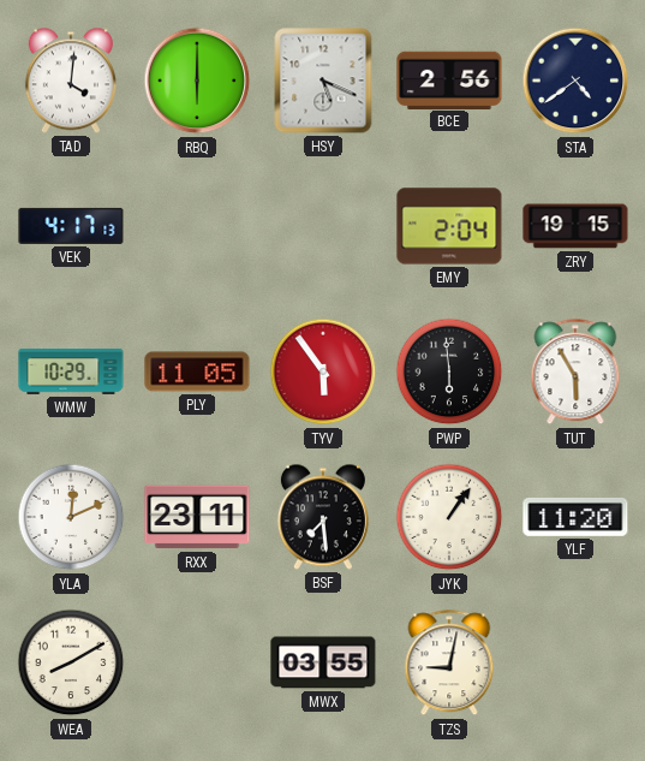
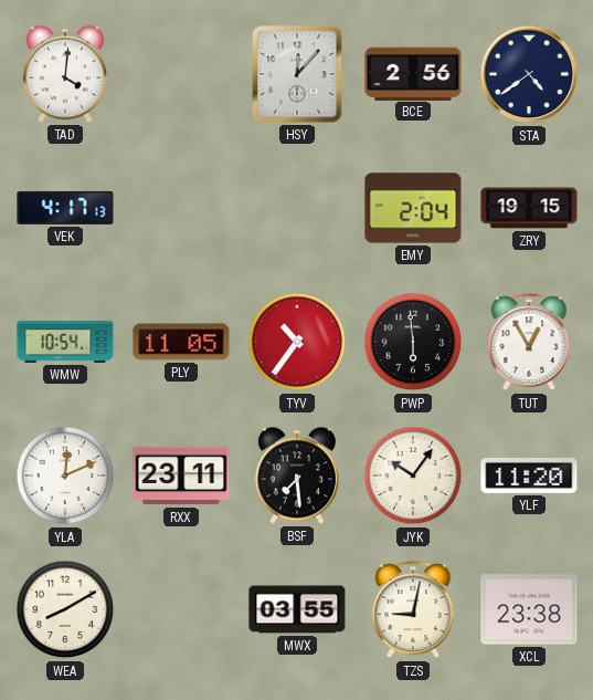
RBQ: 6:00 -> none
HSY: 5:19 -> 12:07
WMW: 10:29 -> 10:54
TYV: 5:54 -> 10:36
TUT: 5:55 -> 12:55
JYK: 1:06 -> 10:06
XCL: none -> 23:38
